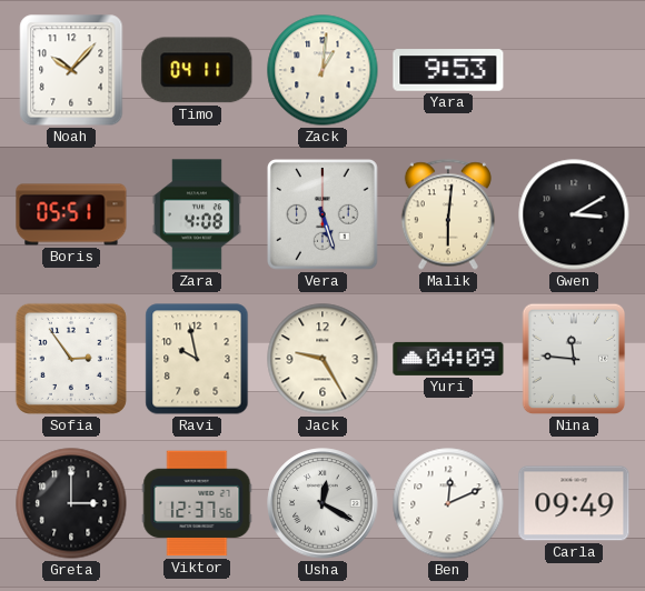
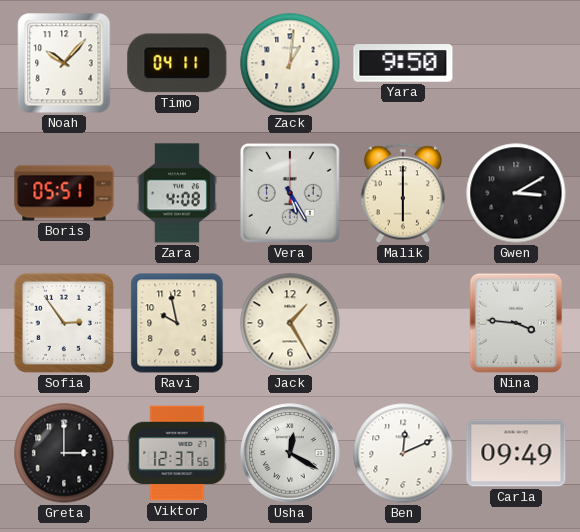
Yara: 9:53 -> 9:50
Vera: 5:27 -> 5:25
Malik: 6:01 -> 6:00
Jack: 9:25 -> 1:25
Yuri: 04:09 -> none
Nina: 11:46 -> 3:46
